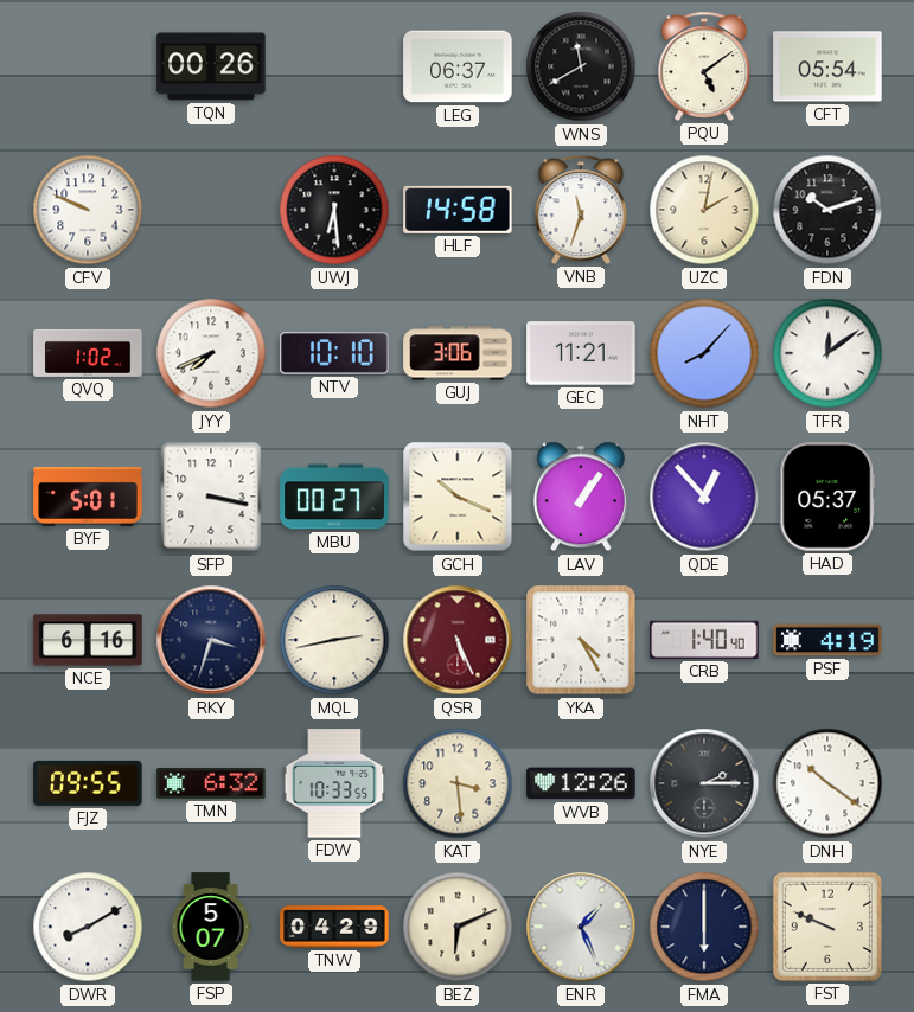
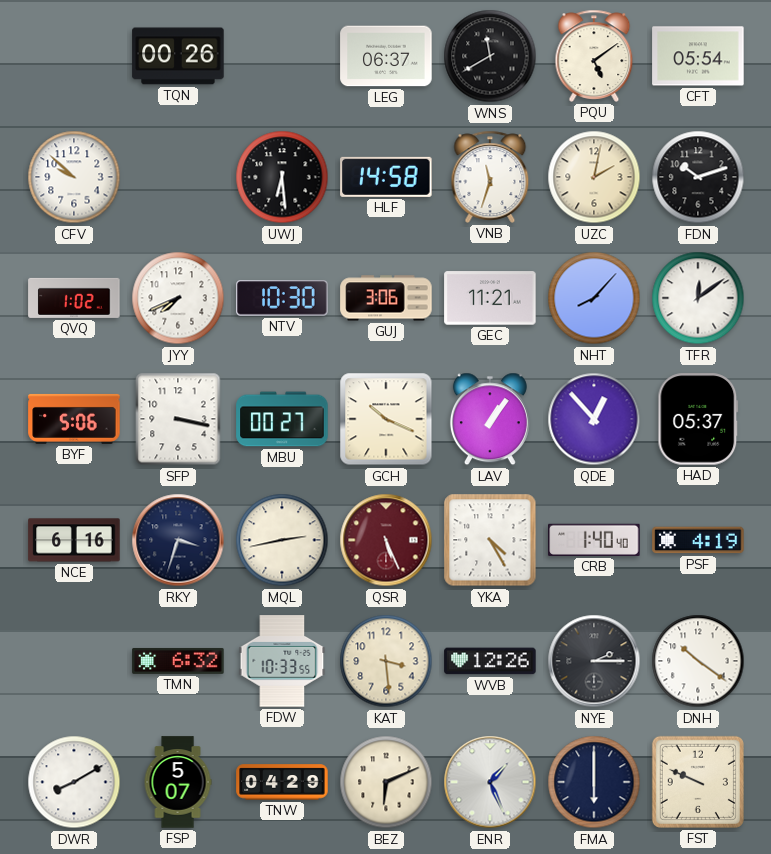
CFV: 9:49 -> 9:52
NTV: 10:10 -> 10:30
BYF: 5:01 -> 5:06
FJZ: 09:55 -> none
